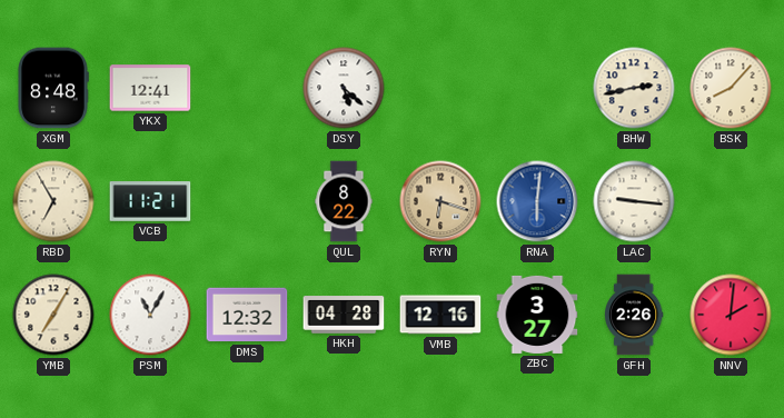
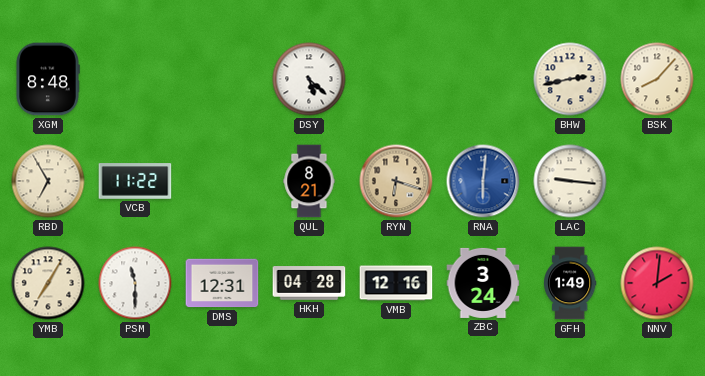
YKX: 12:41 -> none
VCB: 11:21 -> 11:22
QUL: 8:22 -> 8:21
PSM: 11:05 -> 11:30
DMS: 12:32 -> 12:31
ZBC: 3:27 -> 3:24
GFH: 2:26 -> 1:49
